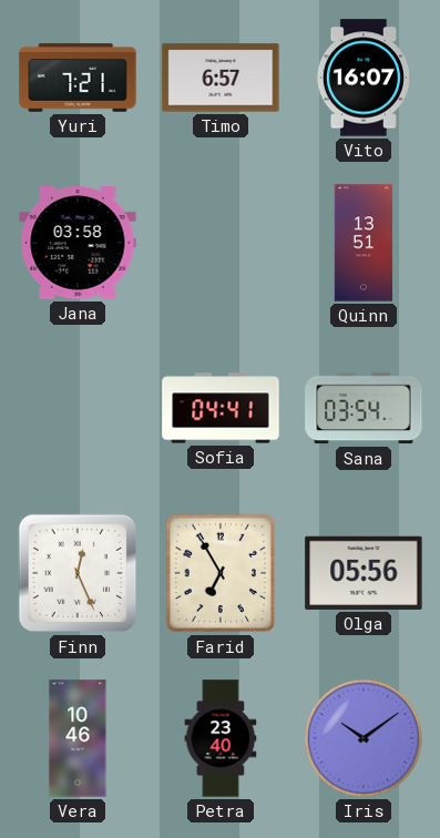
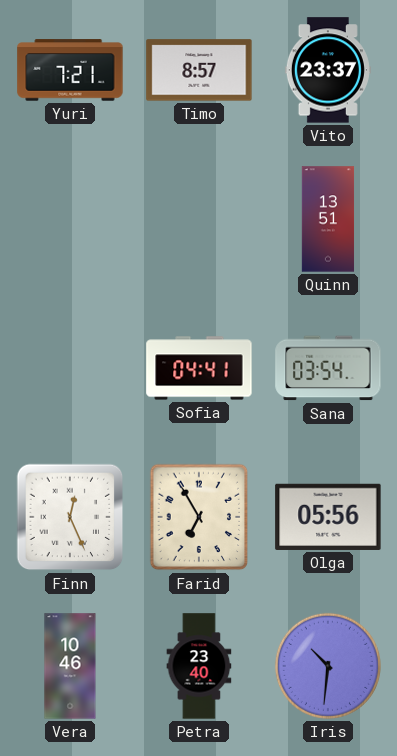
Timo: 6:57 -> 8:57
Vito: 16:07 -> 23:37
Jana: 03:58 -> none
Iris: 10:09 -> 10:31
